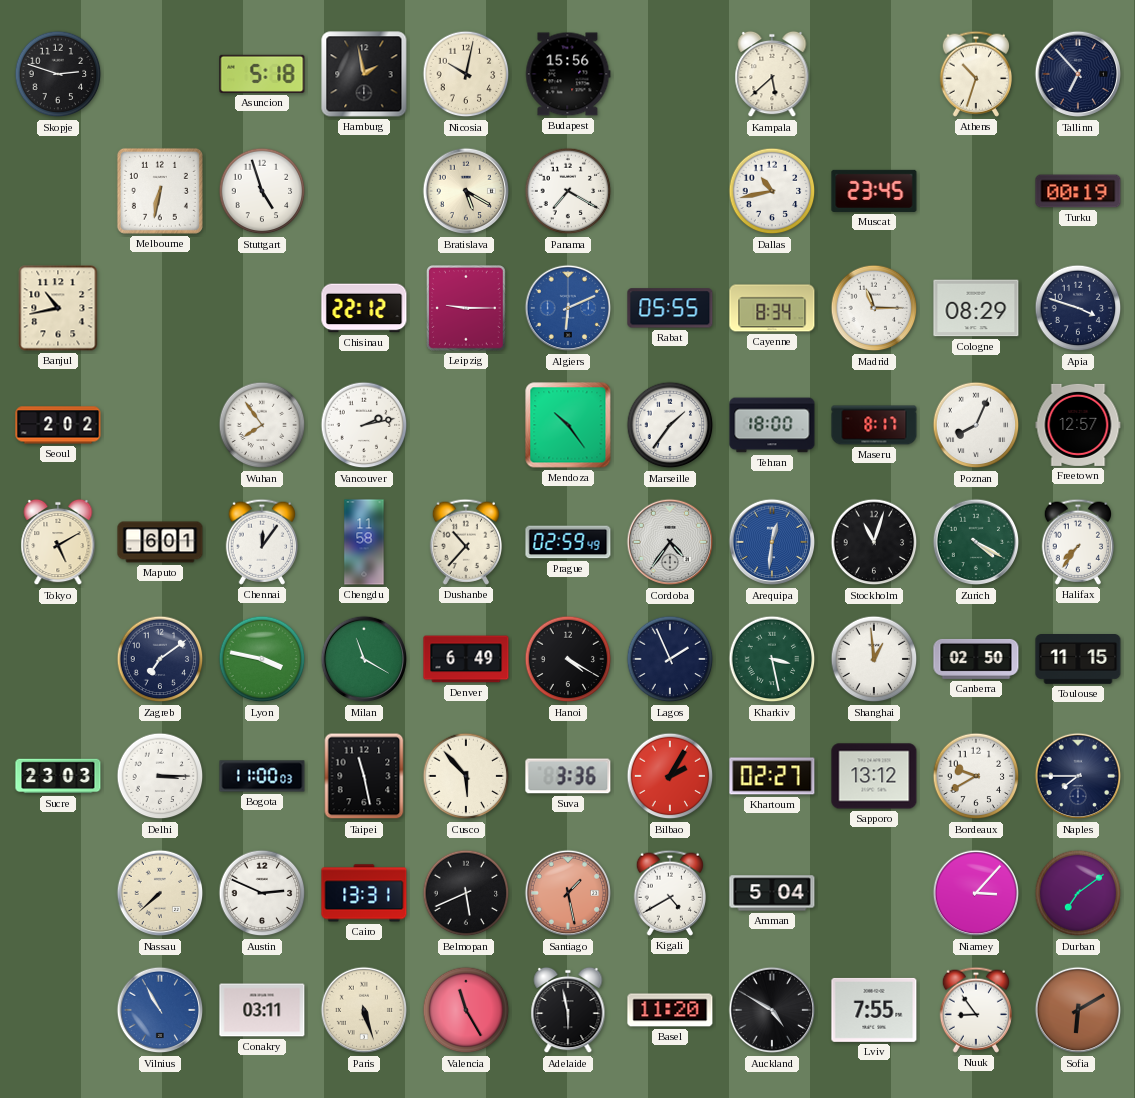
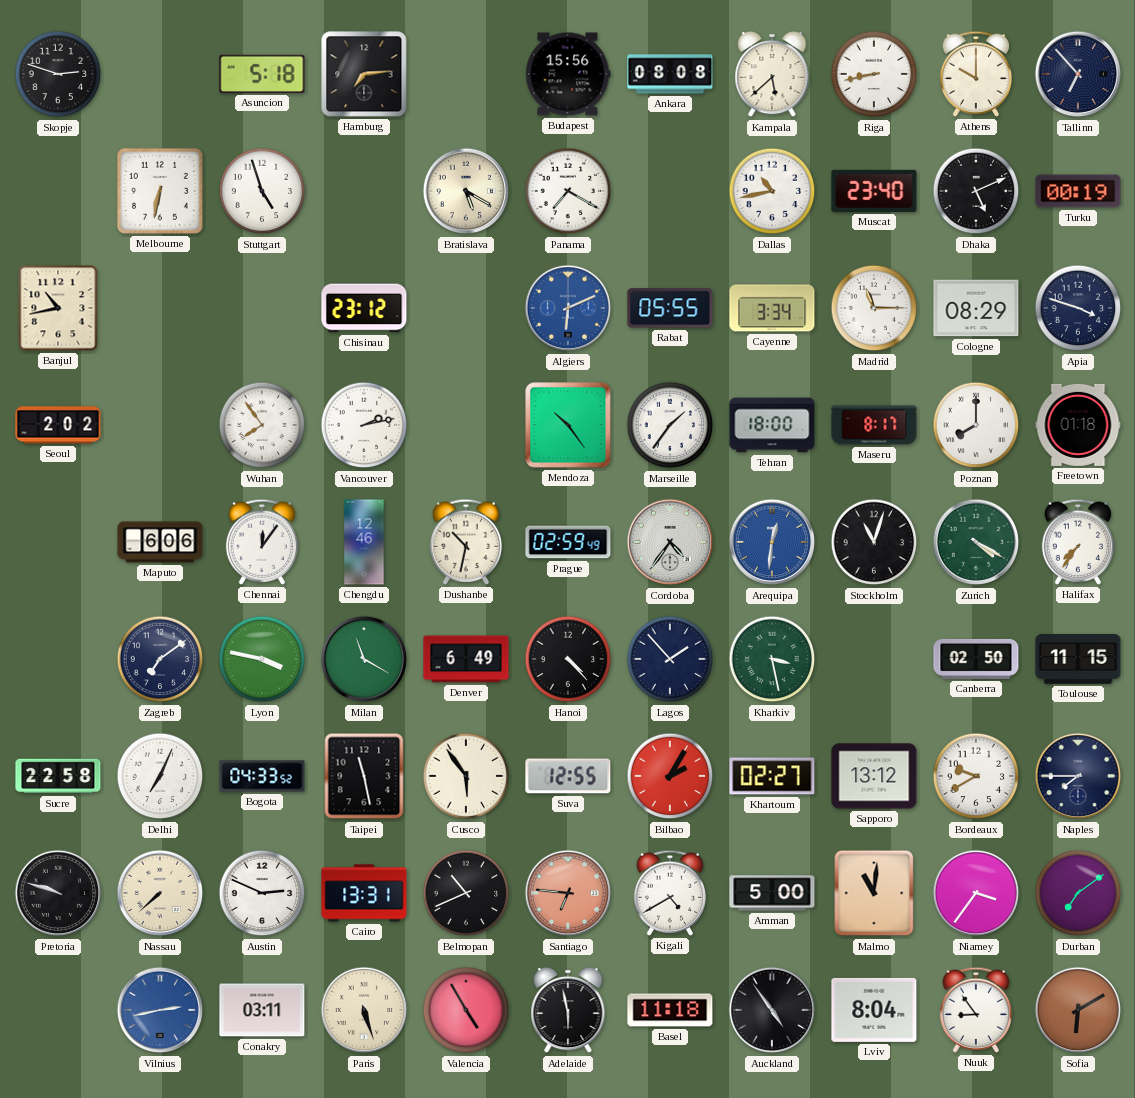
Hamburg: 1:58 -> 7:14
Nicosia: 10:02 -> none
Ankara: none -> 08:08
Riga: none -> 8:43
Athens: 10:33 -> 10:00
Muscat: 23:45 -> 23:40
Dhaka: none -> 5:11
Chisinau: 22:12 -> 23:12
Leipzig: 9:15 -> none
Cayenne: 8:34 -> 3:34
Poznan: 8:04 -> 8:00
Freetown: 12:57 -> 01:18
Tokyo: 5:10 -> none
Maputo: 6:01 -> 6:06
Chengdu: 11:58 -> 12:46
Dushanbe: 10:37 -> 10:32
Hanoi: 4:20 -> 4:23
Lagos: 1:56 -> 1:53
Shanghai: 12:59 -> none
Sucre: 23:03 -> 22:58
Delhi: 3:15 -> 7:04
Bogota: 11:00 -> 04:33
Cusco: 5:53 -> 5:54
Suva: 3:36 -> 12:55
Pretoria: none -> 9:48
Belmopan: 5:41 -> 10:41
Santiago: 1:28 -> 6:46
Amman: 5:04 -> 5:00
Malmo: none -> 11:01
Niamey: 3:07 -> 3:36
Vilnius: 10:55 -> 2:43
Valencia: 11:25 -> 4:55
Basel: 11:20 -> 11:18
Auckland: 4:50 -> 4:54
Lviv: 7:55 -> 8:04
